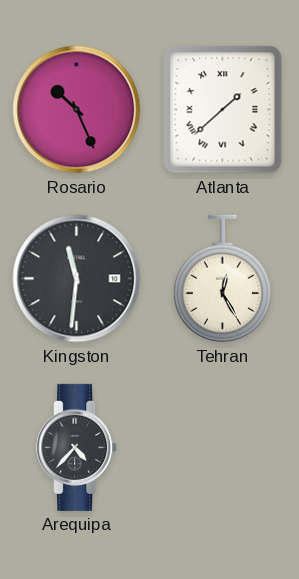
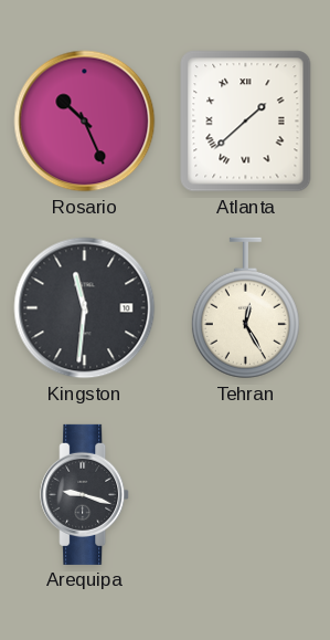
Arequipa: 4:37 -> 9:18
